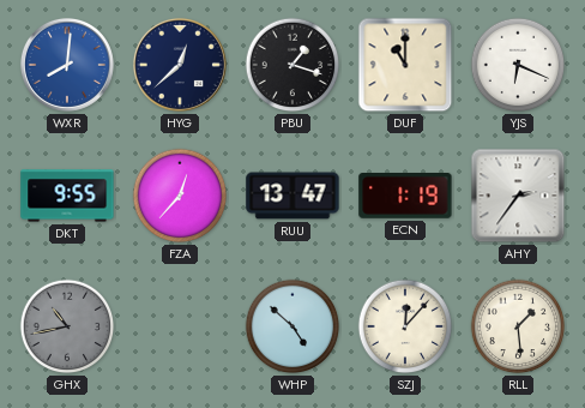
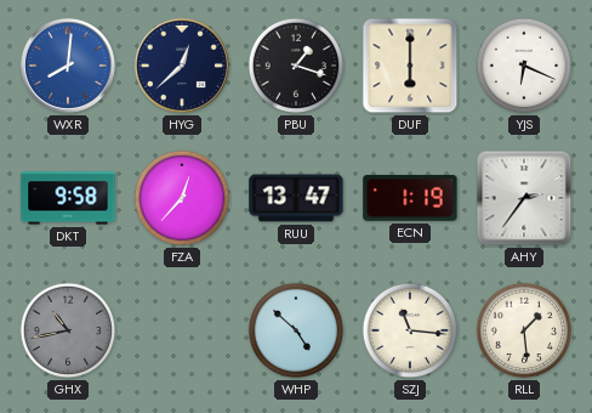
DUF: 11:00 -> 6:00
DKT: 9:55 -> 9:58
SZJ: 12:07 -> 11:16
